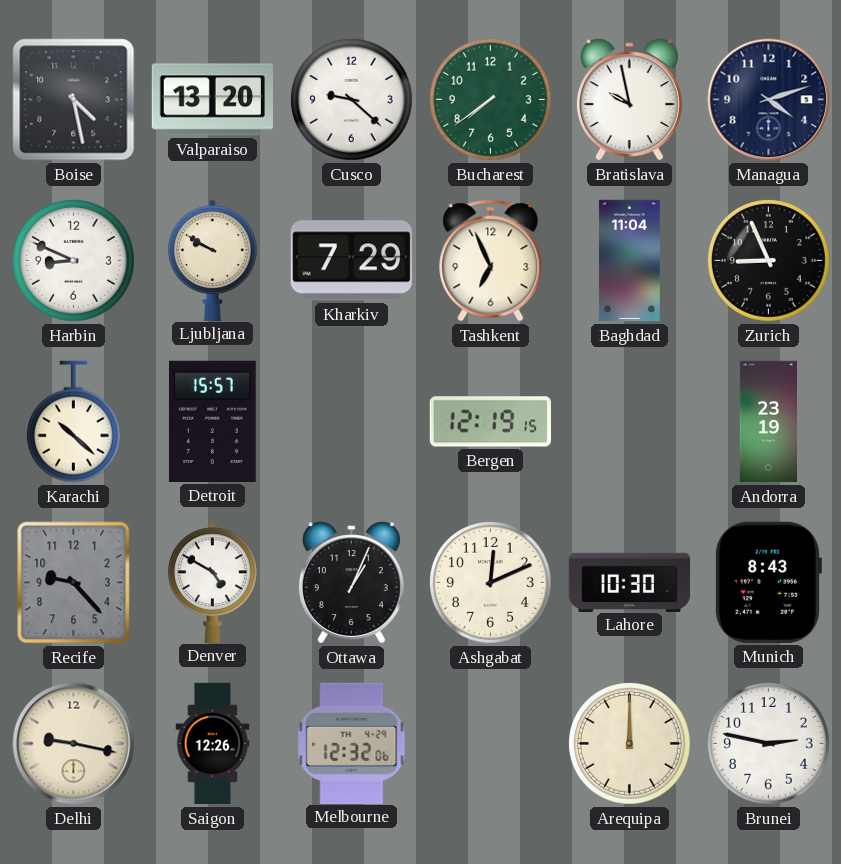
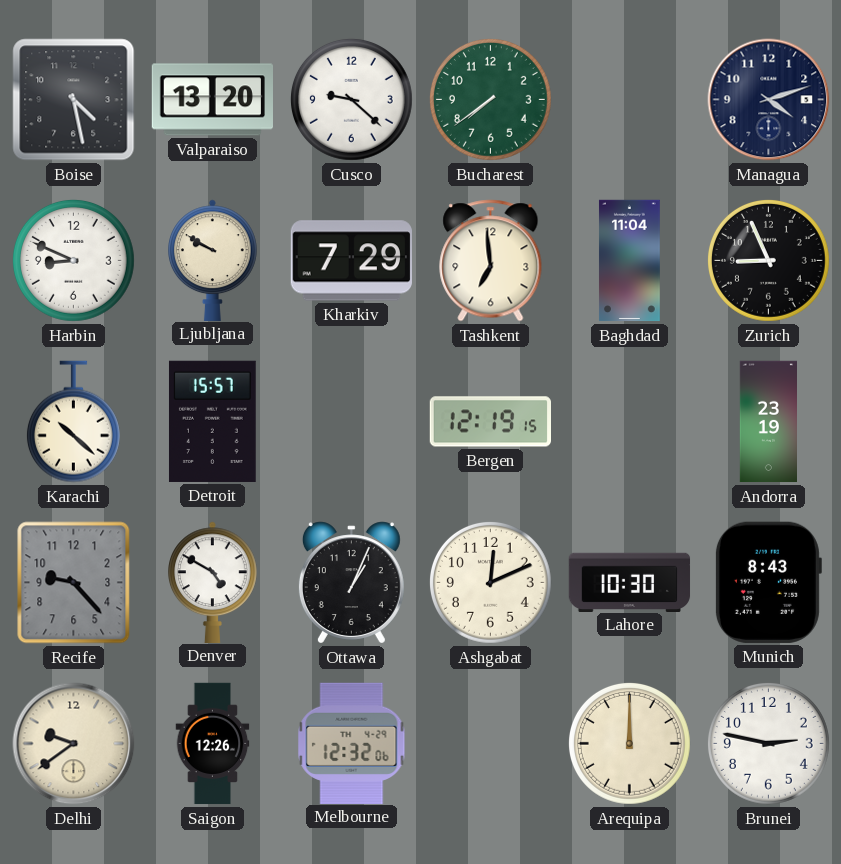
Bratislava: 9:58 -> none
Tashkent: 6:56 -> 6:59
Delhi: 9:17 -> 9:39
